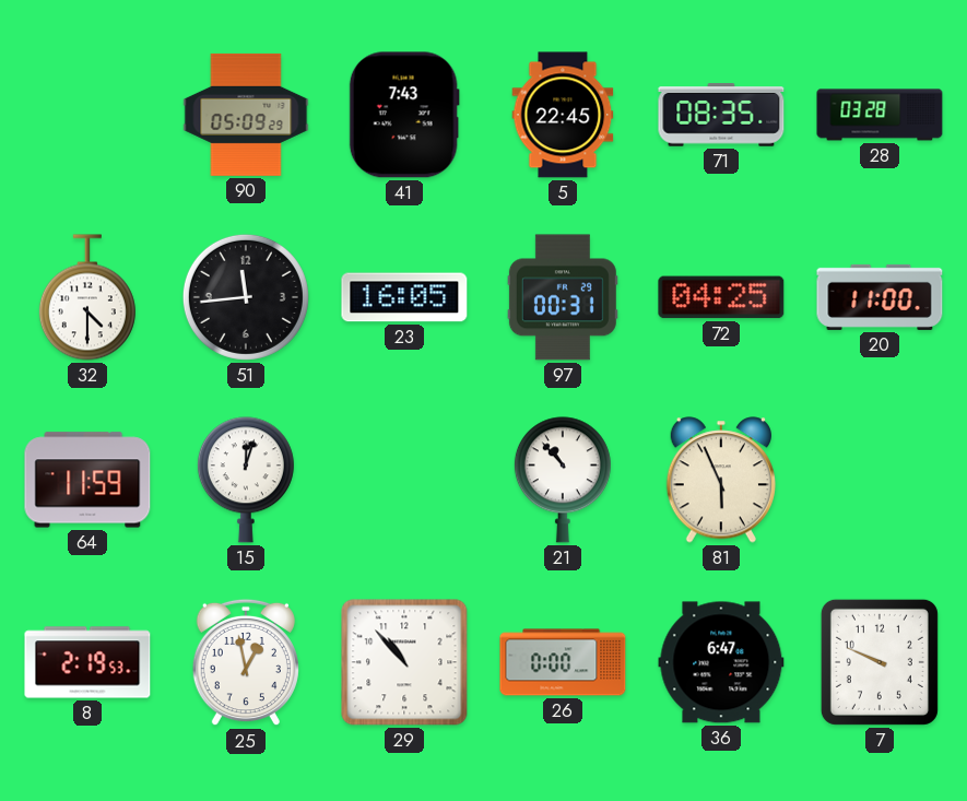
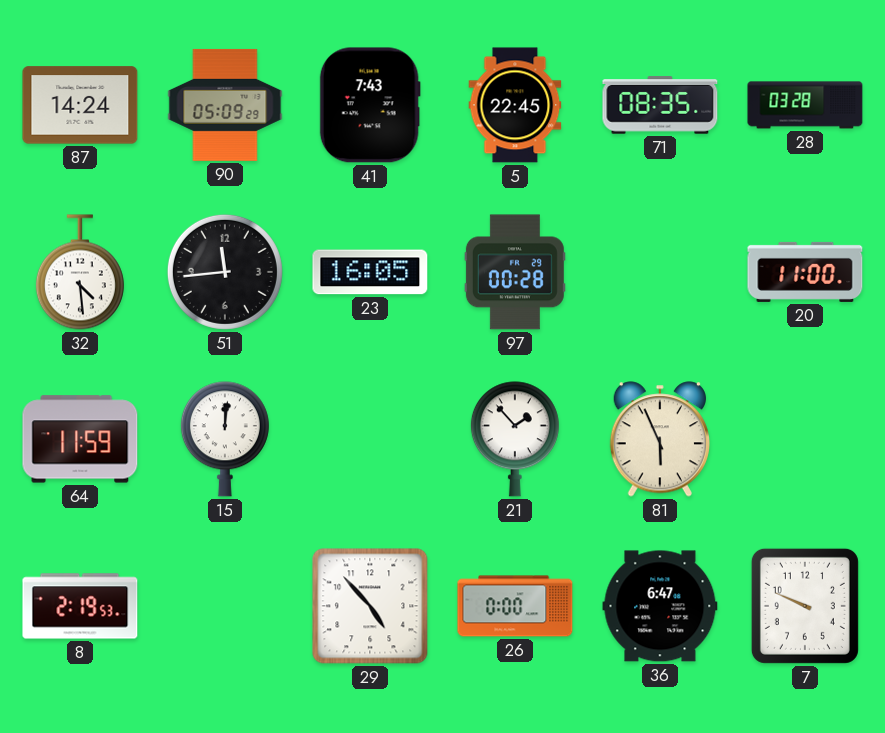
87: none -> 14:24
32: 4:30 -> 4:29
97: 00:31 -> 00:28
72: 04:25 -> none
15: 12:03 -> 12:01
21: 10:53 -> 1:53
25: 12:58 -> none
29: 10:53 -> 4:53
